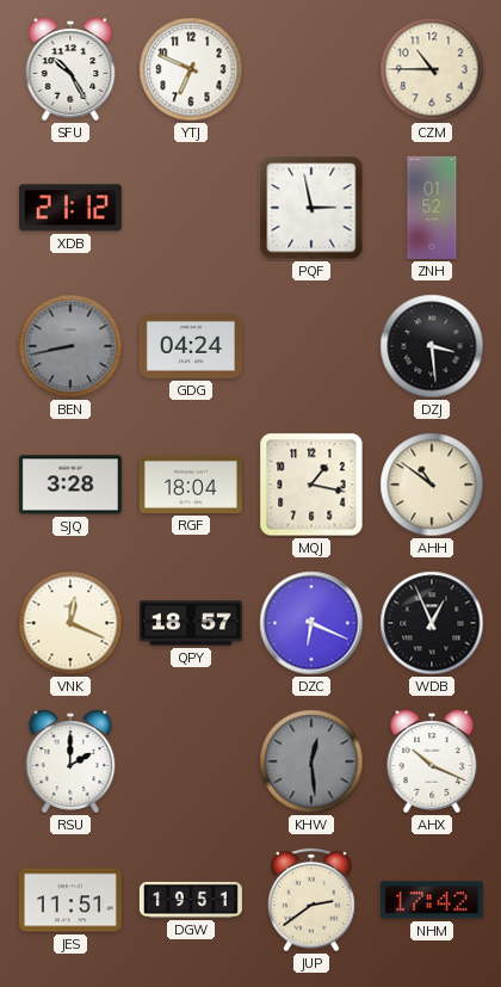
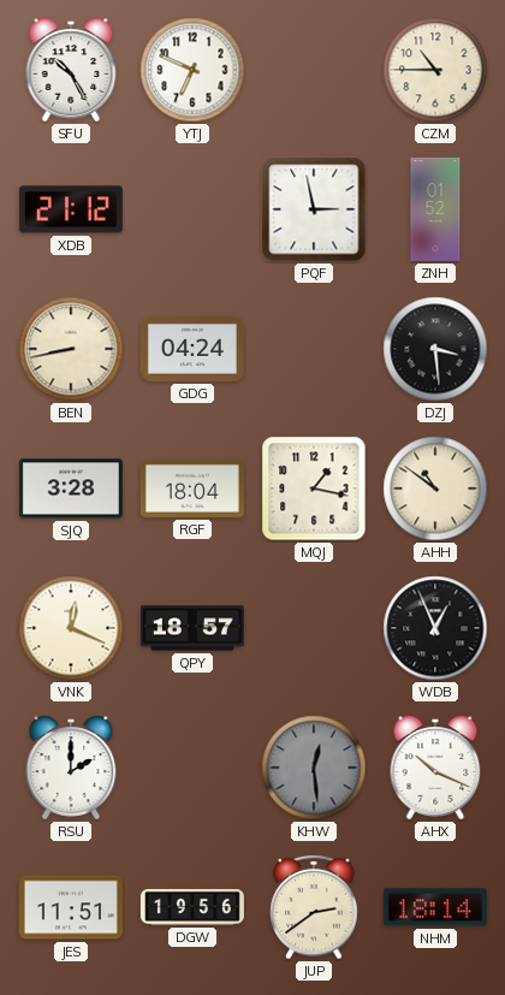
BEN dial: grey -> cream
DZC: 6:19 -> none
DGW: 19:51 -> 19:56
NHM: 17:42 -> 18:14
